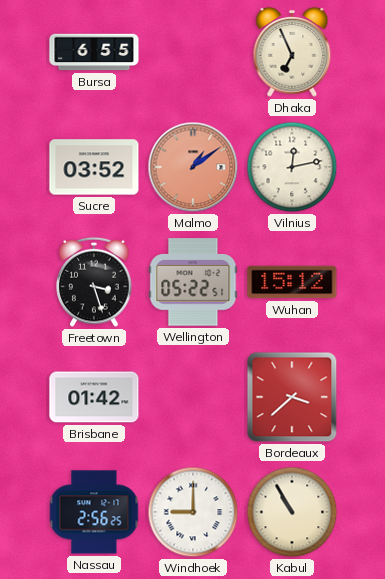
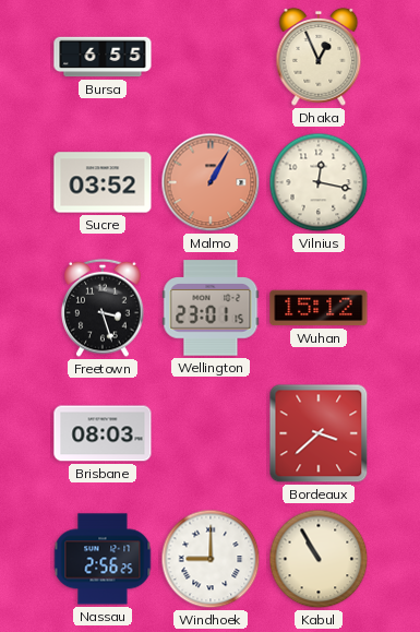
Dhaka: 6:56 -> 12:56
Malmo: 1:09 -> 1:05
Vilnius: 12:13 -> 12:17
Wellington: 05:22 -> 23:01
Brisbane: 01:42 -> 08:03
